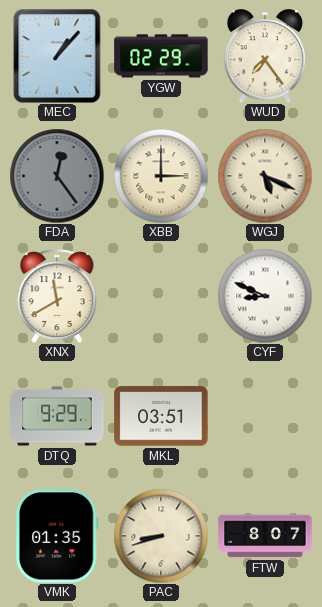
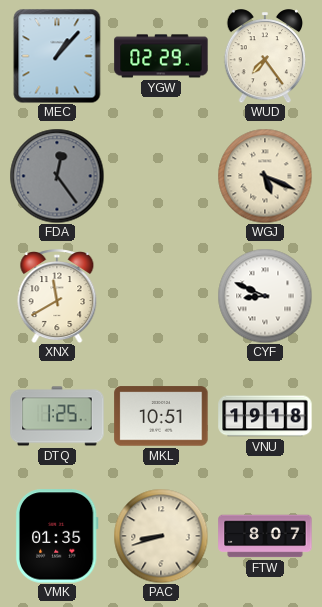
XBB: 3:00 -> none
DTQ: 9:29 -> 1:25
MKL: 03:51 -> 10:51
VNU: none -> 19:18
